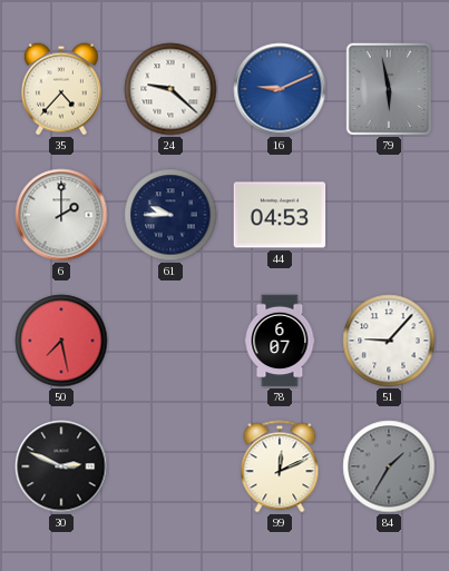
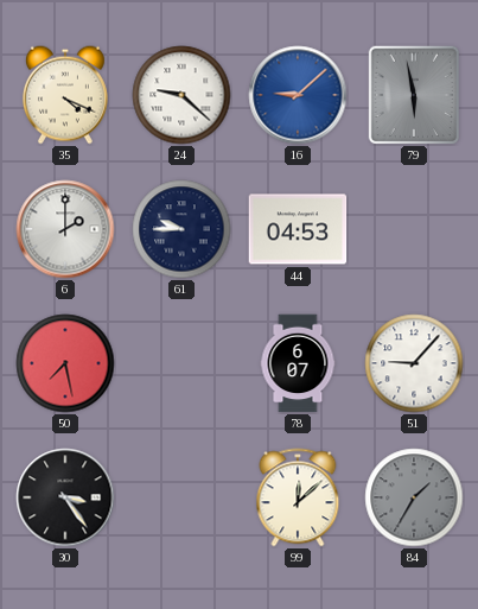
35: 4:37 -> 4:19
16: 9:11 -> 9:08
30: 2:49 -> 3:24
99: 12:11 -> 12:08
